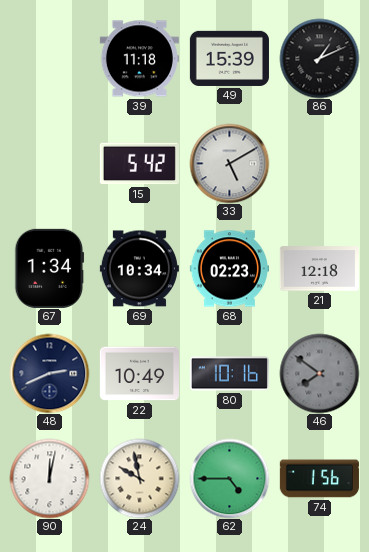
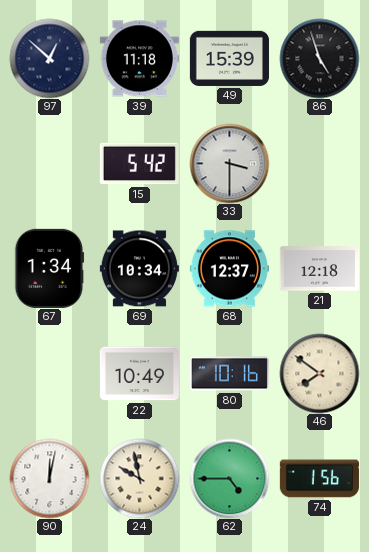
97: none -> 12:52
86: 1:11 -> 4:57
33: 5:10 -> 3:30
68: 02:23 -> 12:37
48: 2:41 -> none
46 dial: grey -> cream
